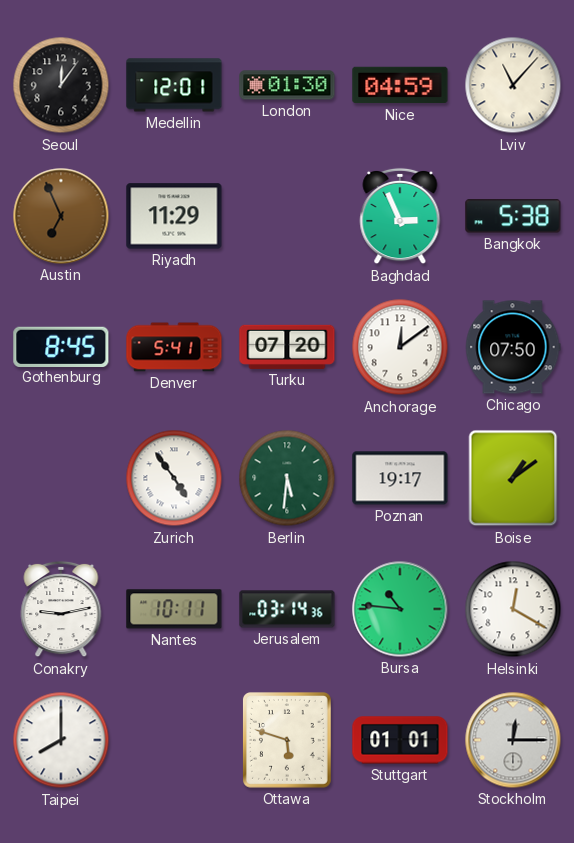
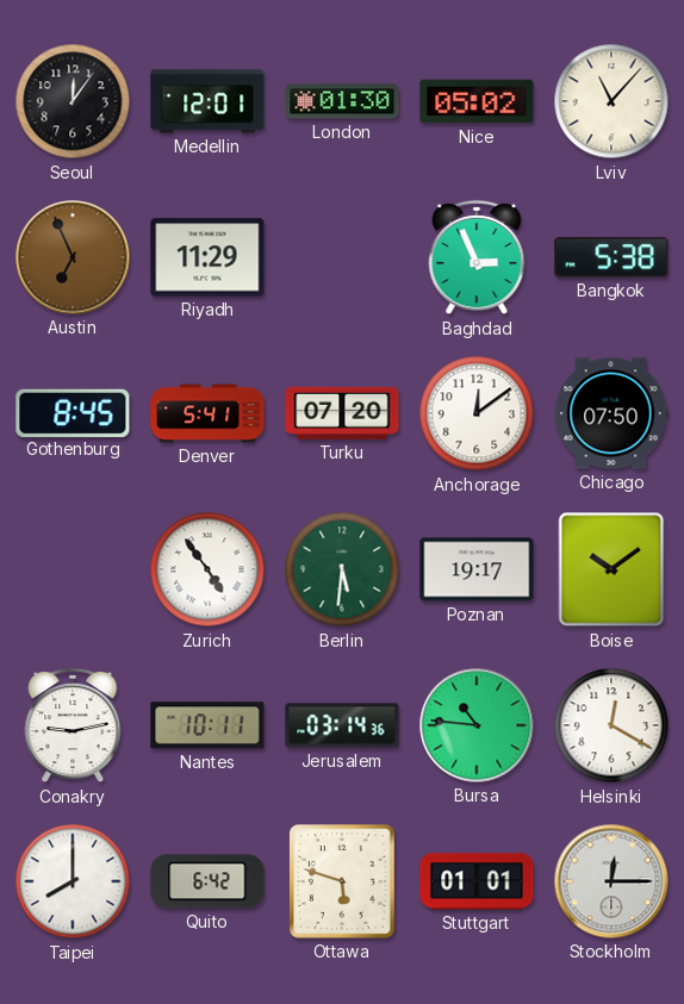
Nice: 04:59 -> 05:02
Boise: 1:09 -> 10:09
Quito: none -> 6:42
